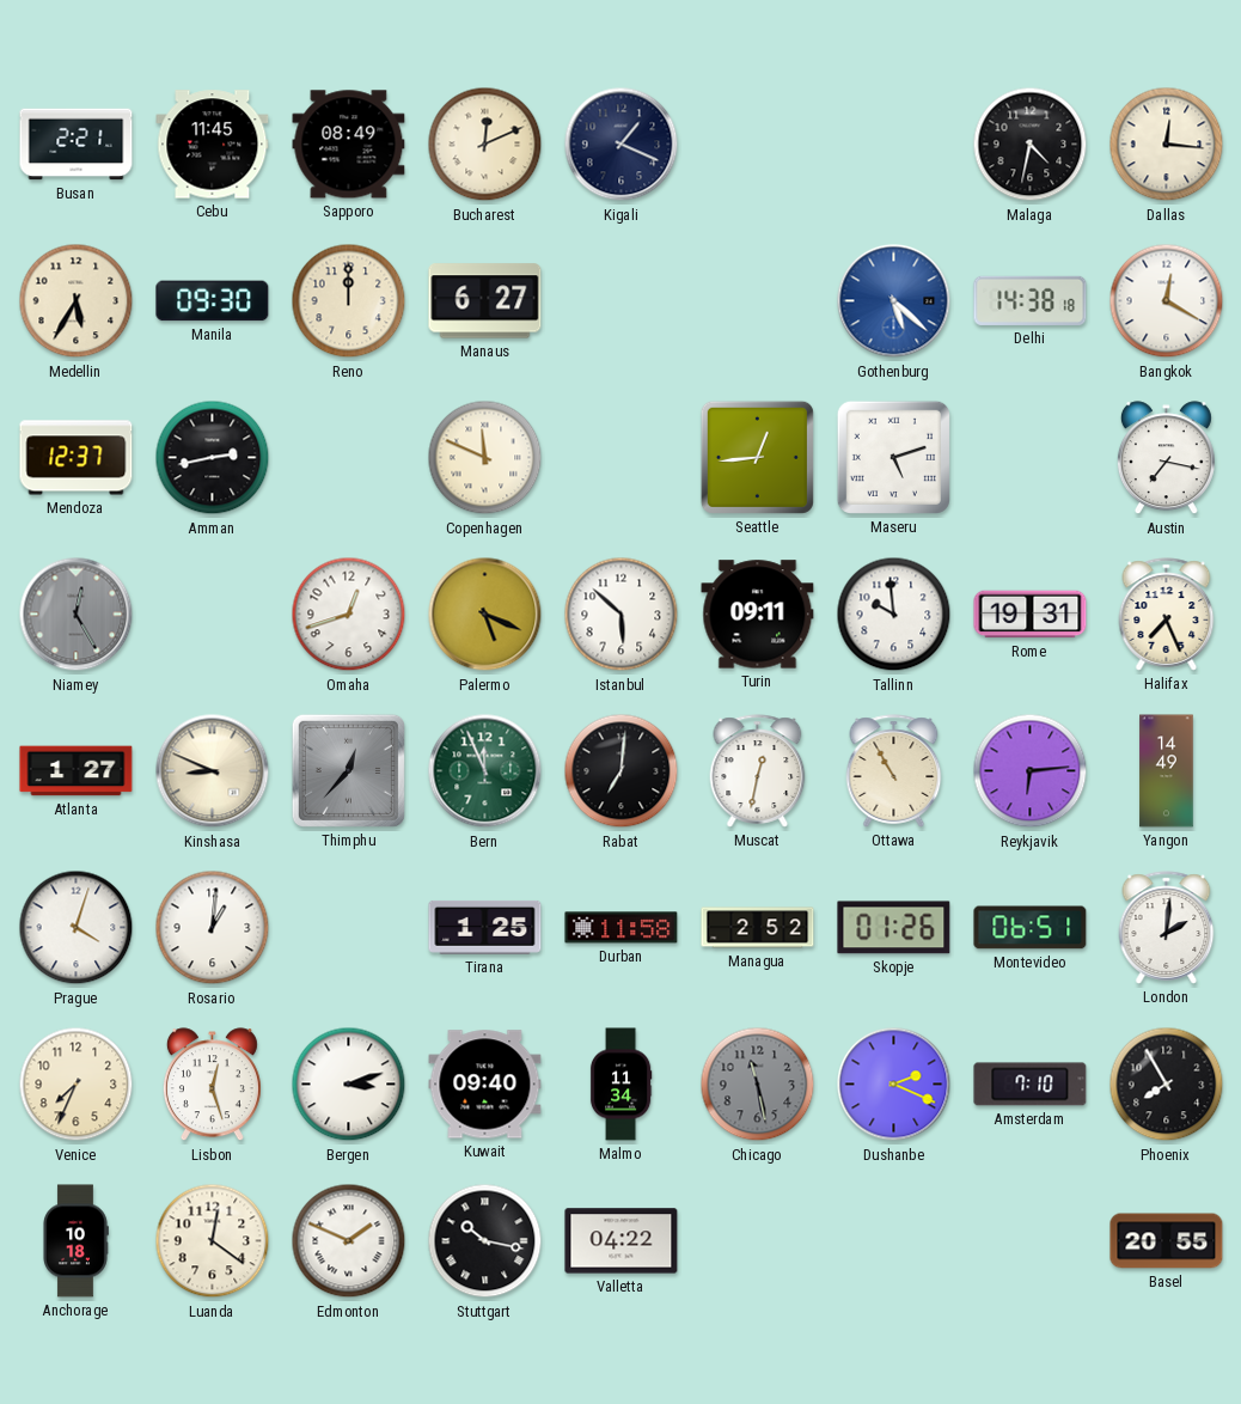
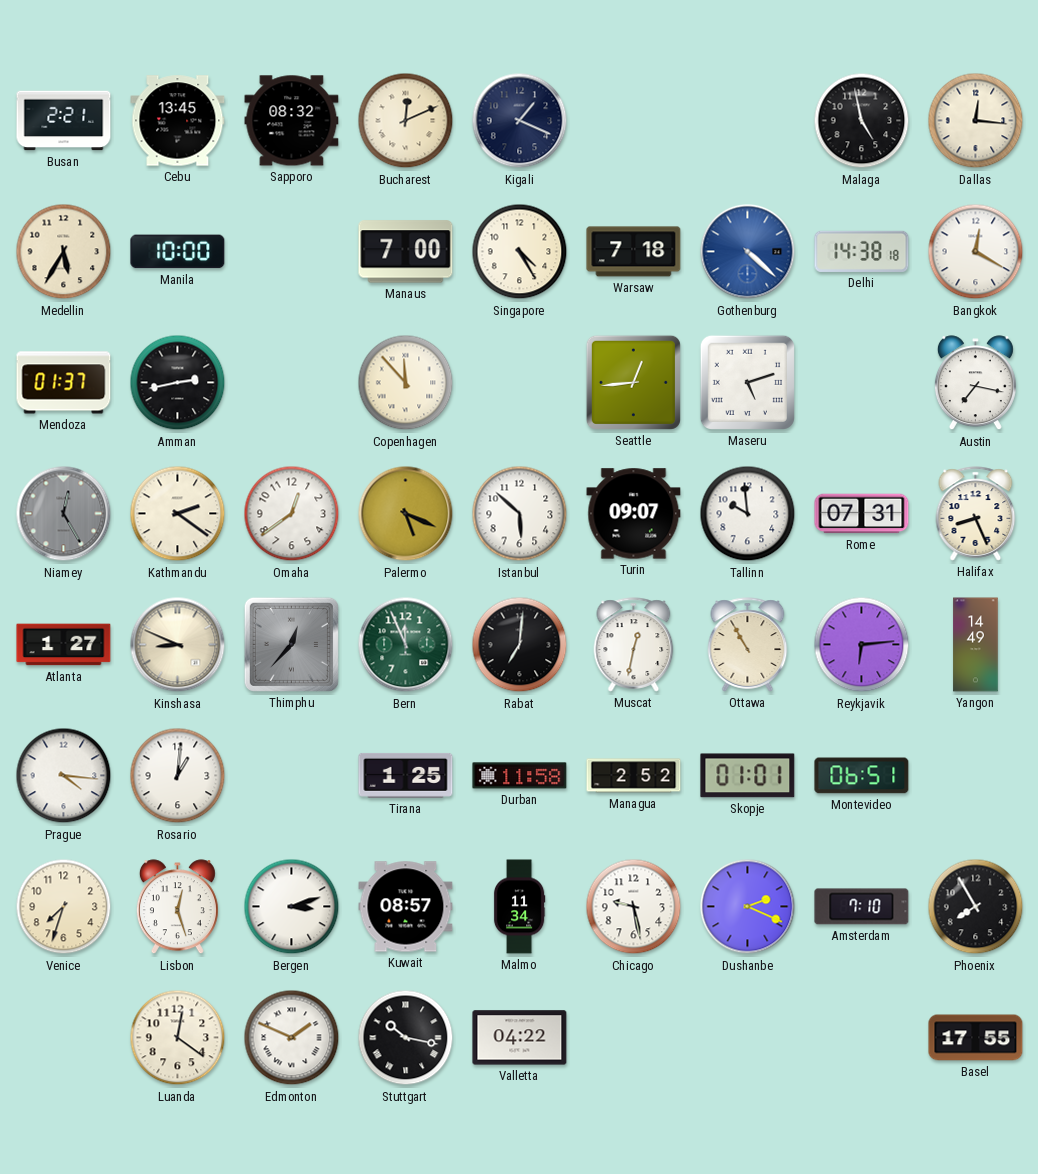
Cebu: 11:45 -> 13:45
Sapporo: 08:49 -> 08:32
Malaga: 4:32 -> 4:58
Manila: 09:30 -> 10:00
Reno: 12:00 -> none
Manaus: 6:27 -> 7:00
Singapore: none -> 4:25
Warsaw: none -> 7:18
Gothenburg: 5:22 -> 4:22
Mendoza: 12:37 -> 01:37
Copenhagen: 11:49 -> 11:53
Kathmandu: none -> 2:21
Omaha: 12:42 -> 12:39
Turin: 09:11 -> 09:07
Rome: 19:31 -> 07:31
Halifax: 7:26 -> 8:26
Prague: 4:03 -> 4:16
Skopje: 01:26 -> 01:01
London: 2:01 -> none
Venice: 7:34 -> 7:33
Kuwait: 09:40 -> 08:57
Chicago: 11:28 -> 9:28
Chicago dial: grey -> white
Anchorage: 10:18 -> none
Basel: 20:55 -> 17:55
